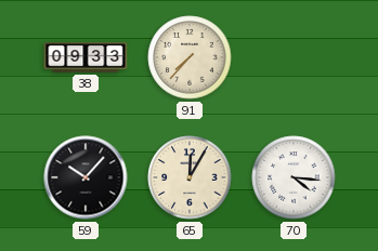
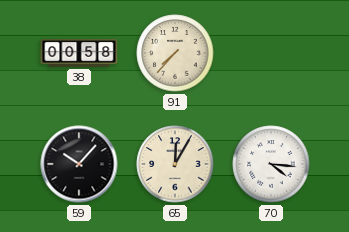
38: 09:33 -> 00:58
